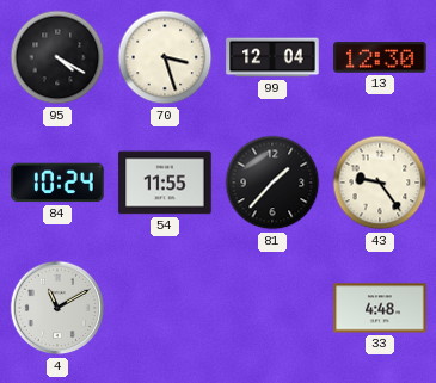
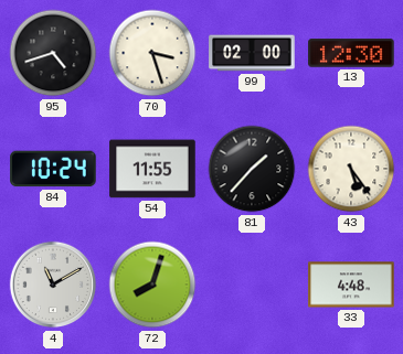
95: 4:20 -> 4:42
99: 12:04 -> 02:00
43: 9:24 -> 5:24
72: none -> 8:03
